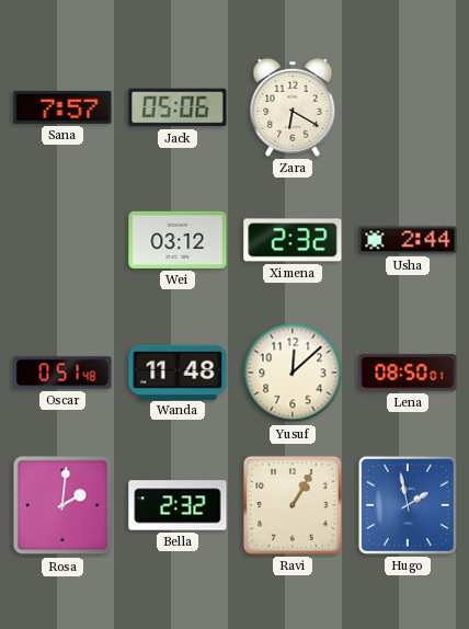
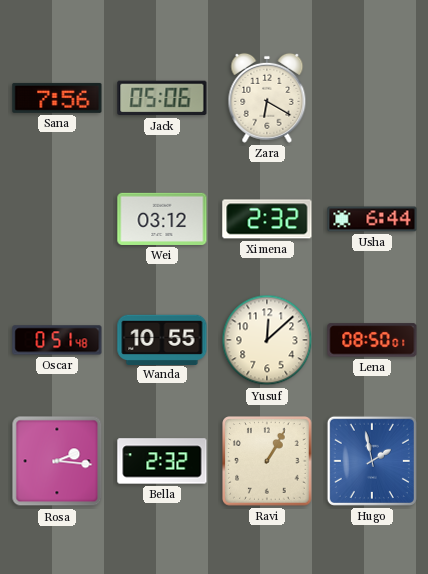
Sana: 7:57 -> 7:56
Usha: 2:44 -> 6:44
Wanda: 11:48 -> 10:55
Rosa: 2:01 -> 2:16
